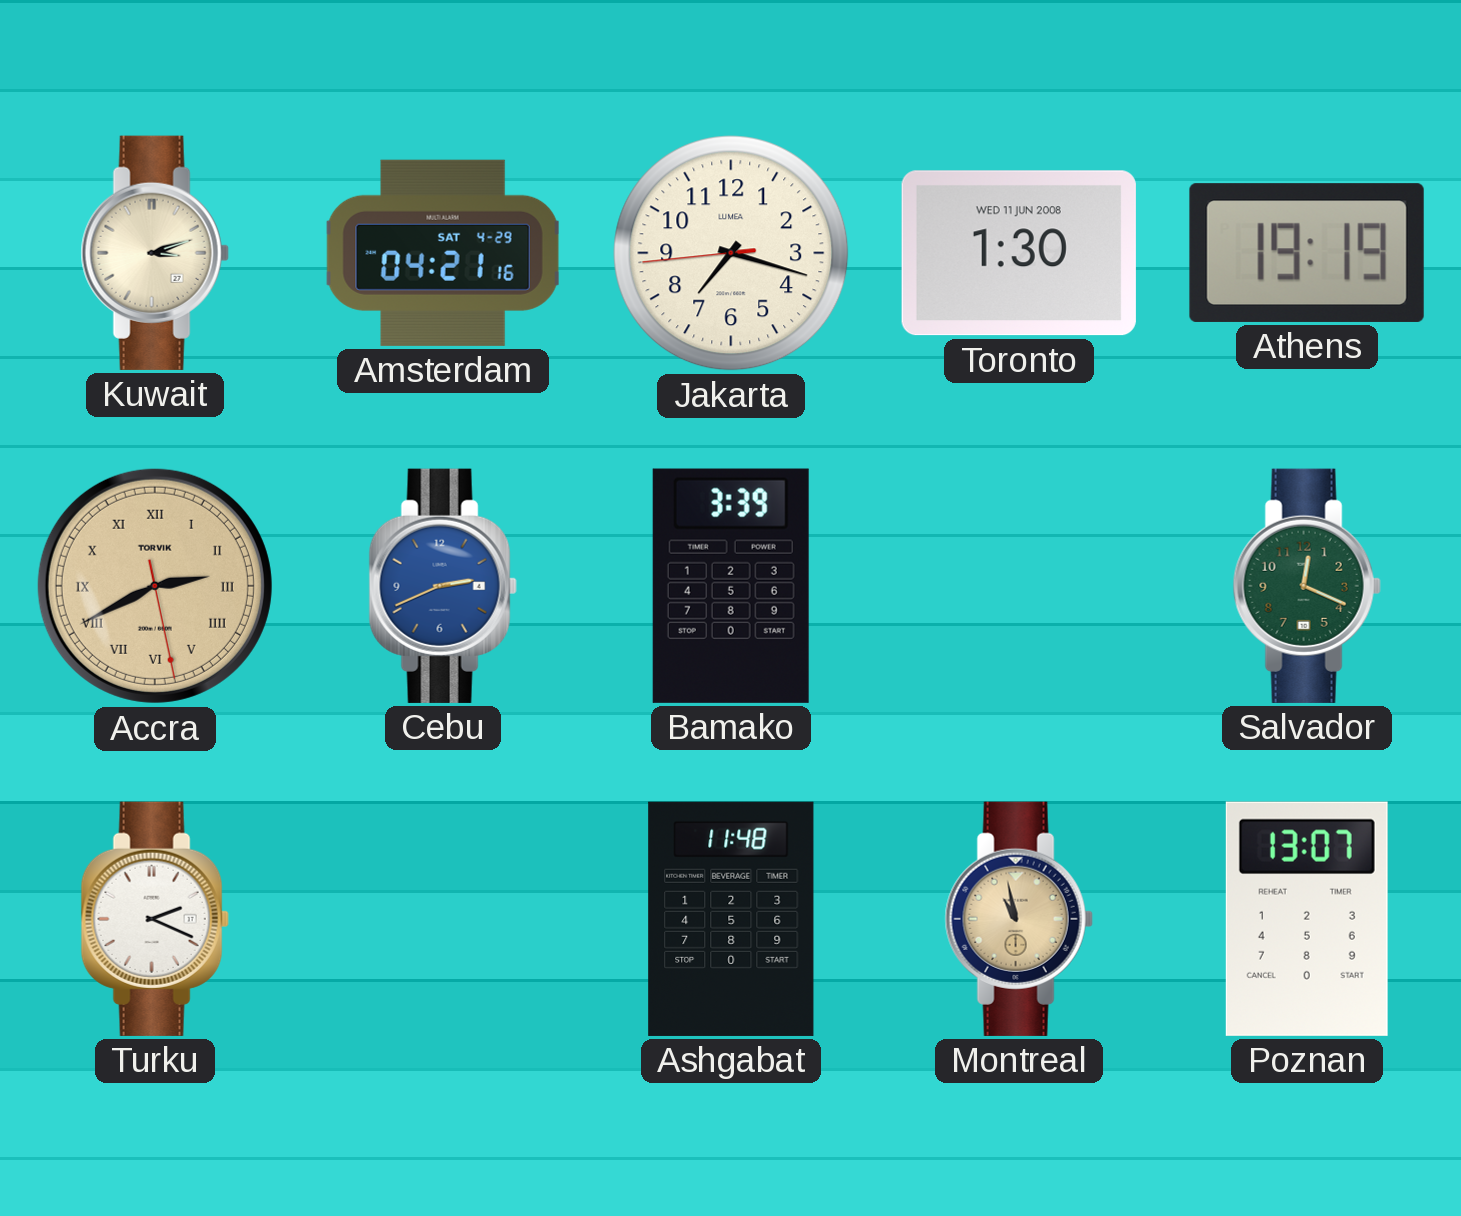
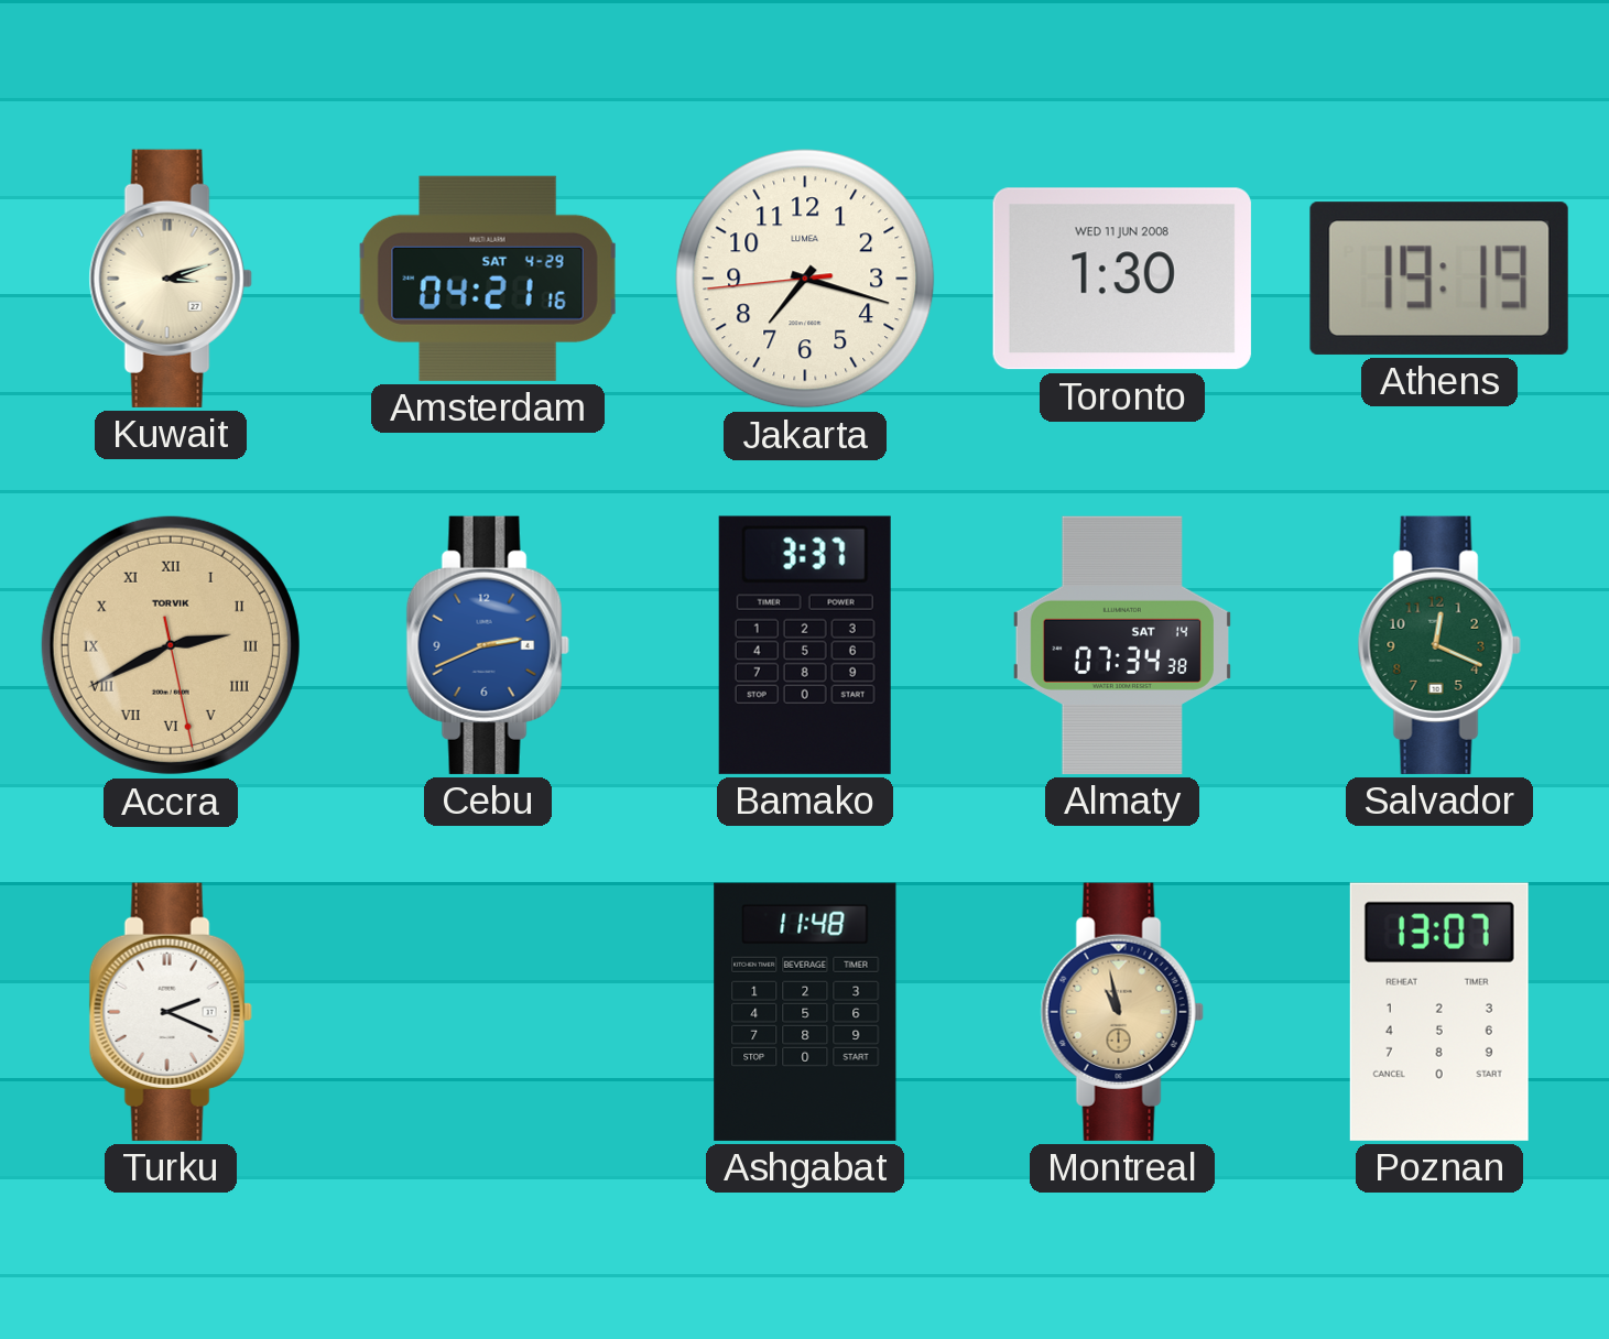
Bamako: 3:39 -> 3:37
Almaty: none -> 07:34
